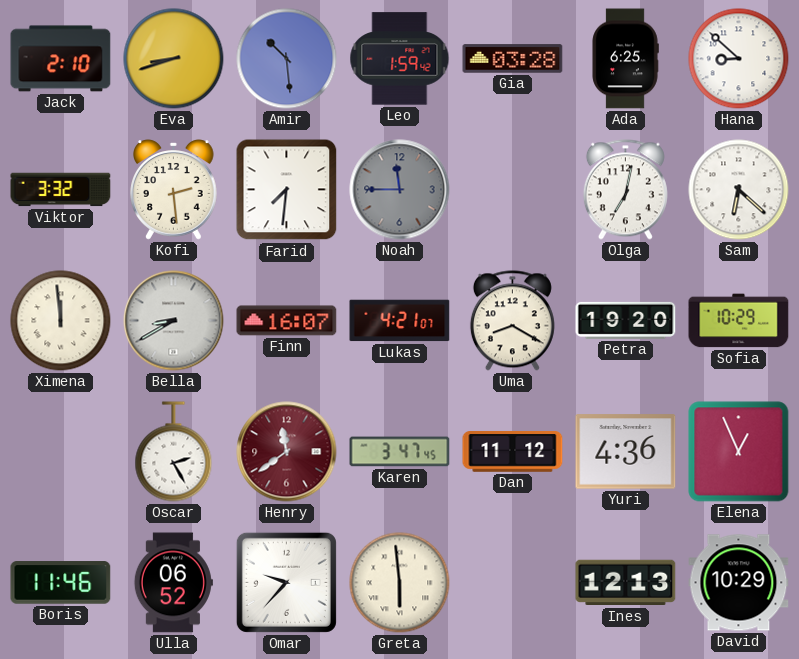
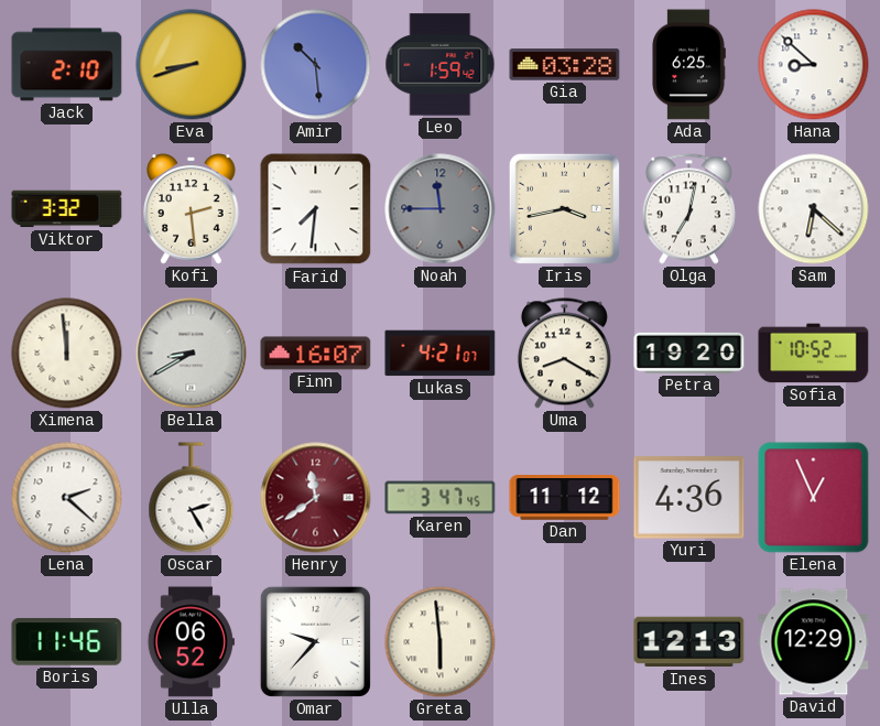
Iris: none -> 3:43
Sofia: 10:29 -> 10:52
Lena: none -> 2:22
David: 10:29 -> 12:29
